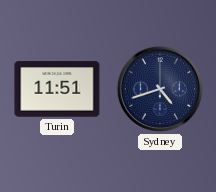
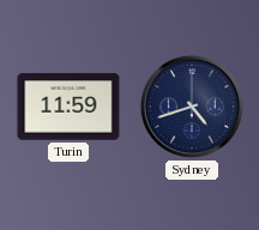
Turin: 11:51 -> 11:59
